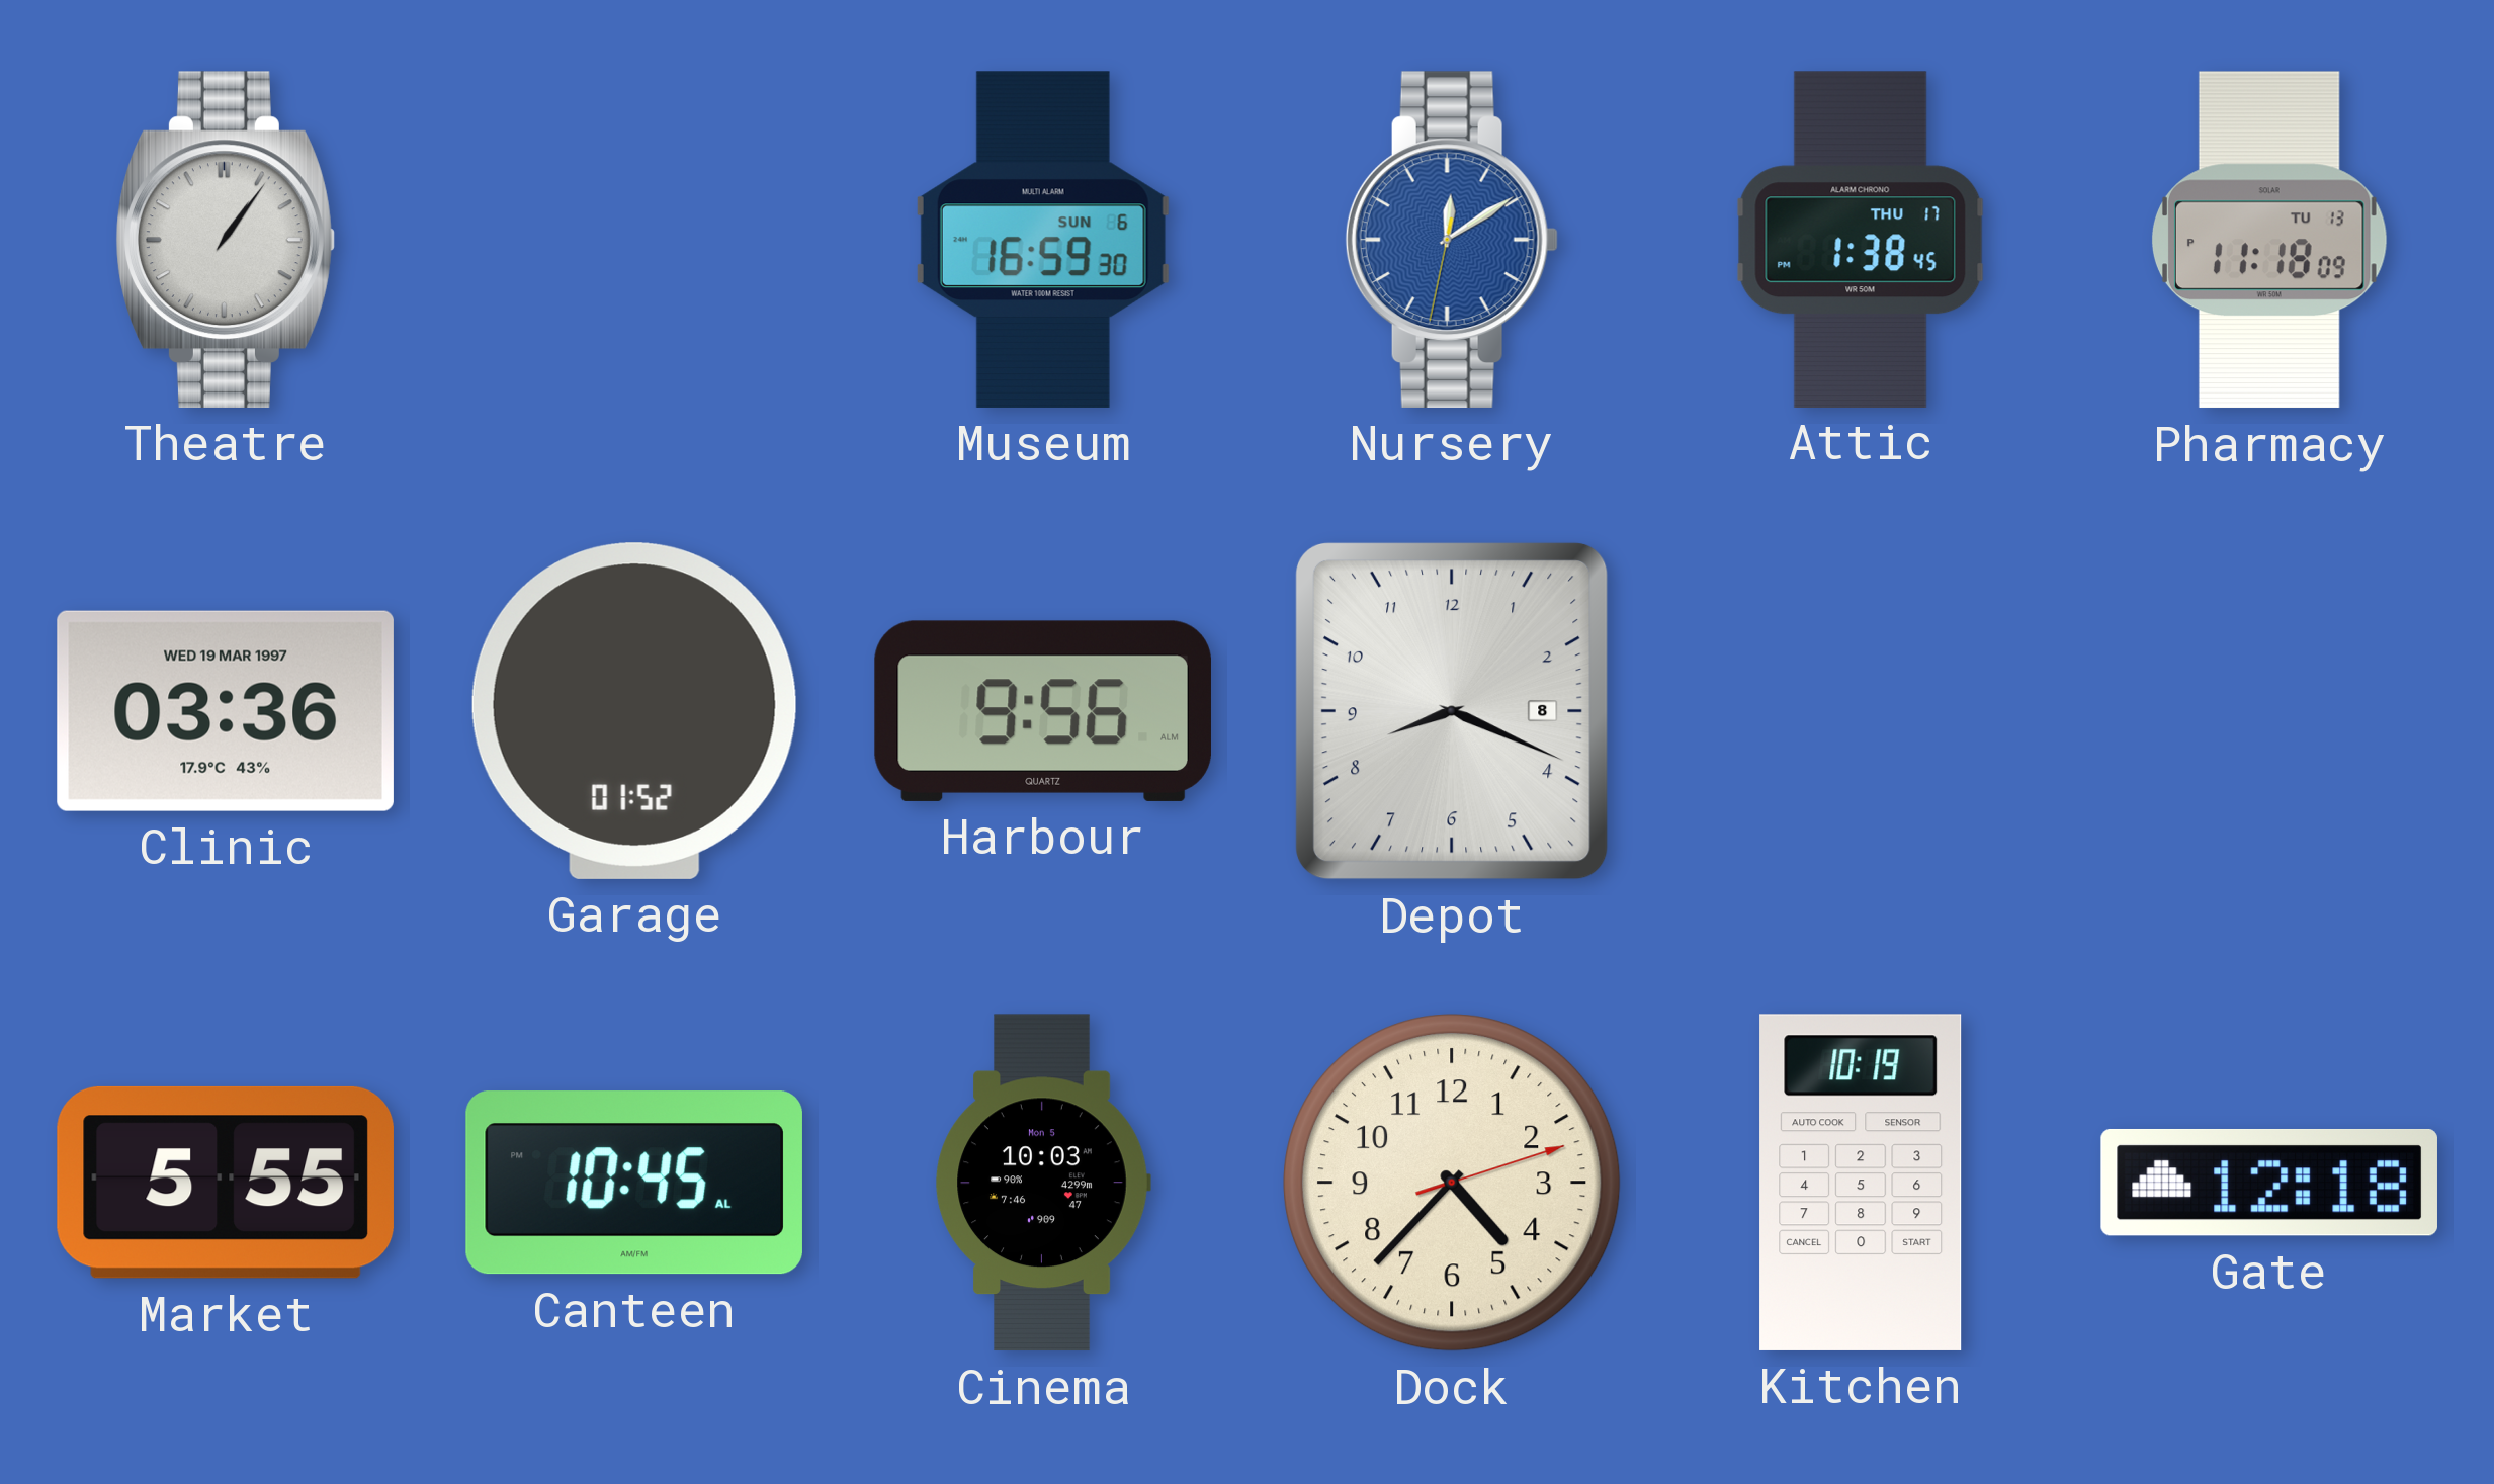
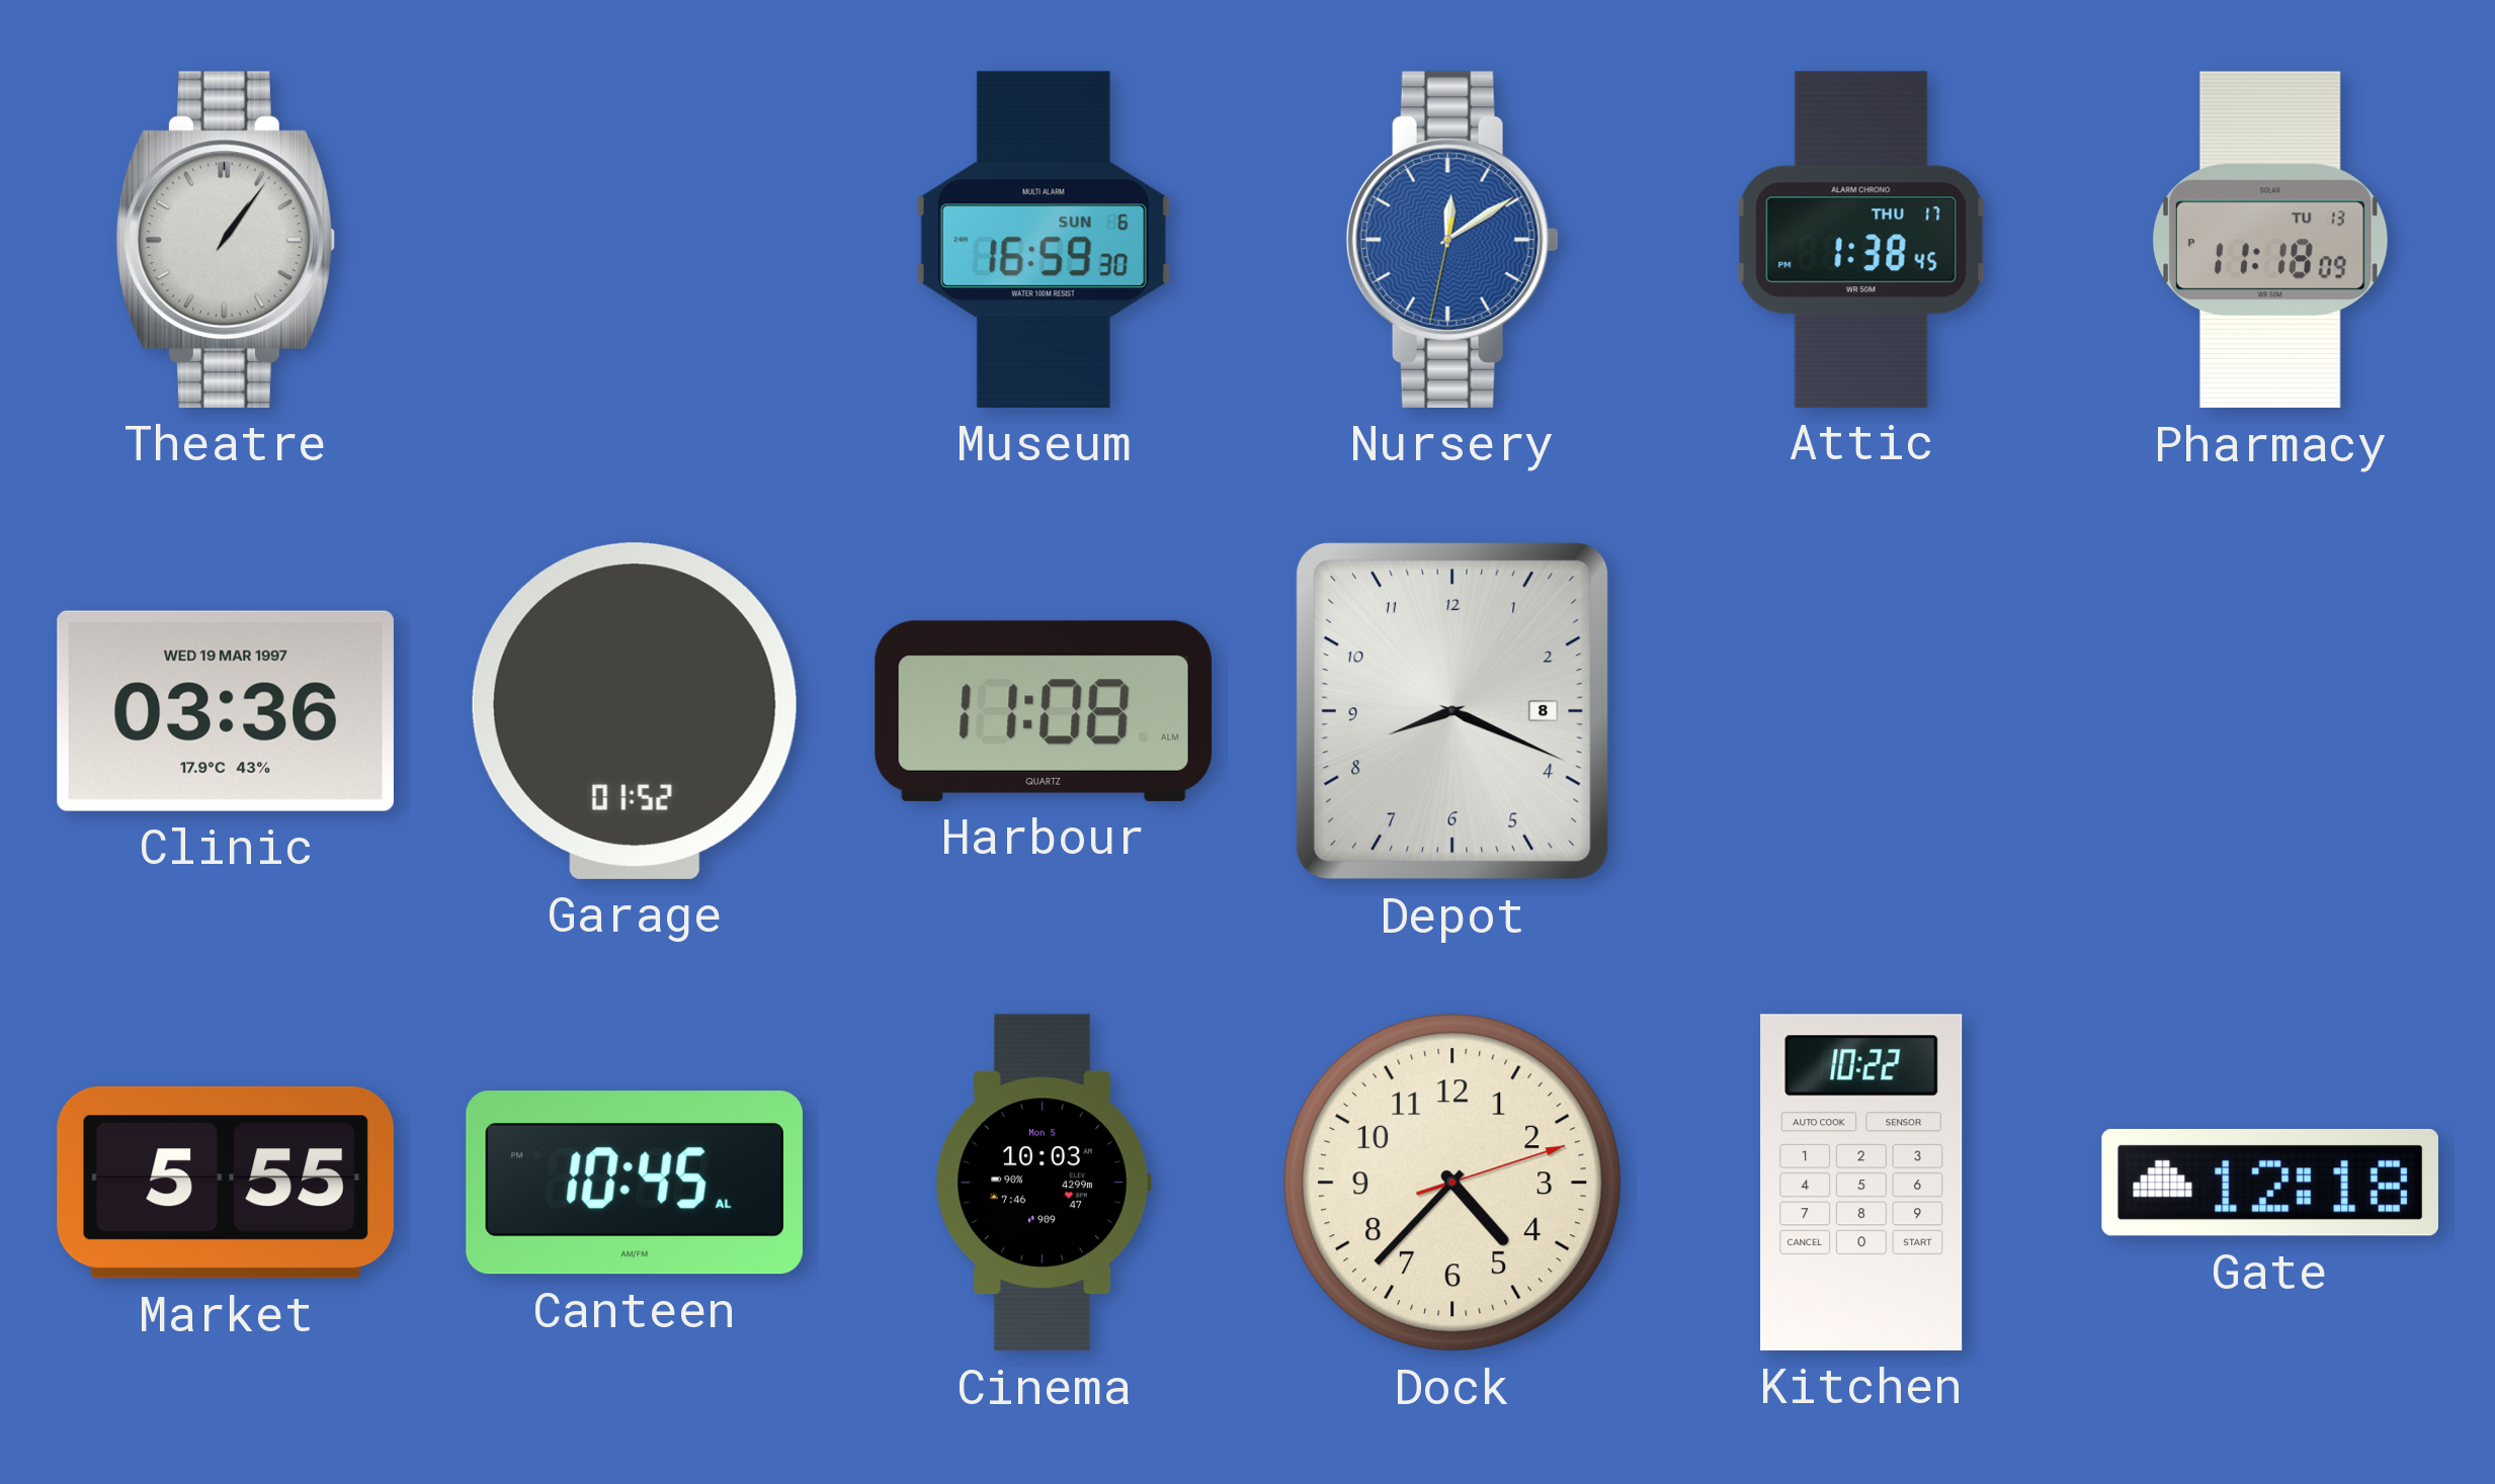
Harbour: 9:56 -> 11:08
Kitchen: 10:19 -> 10:22
